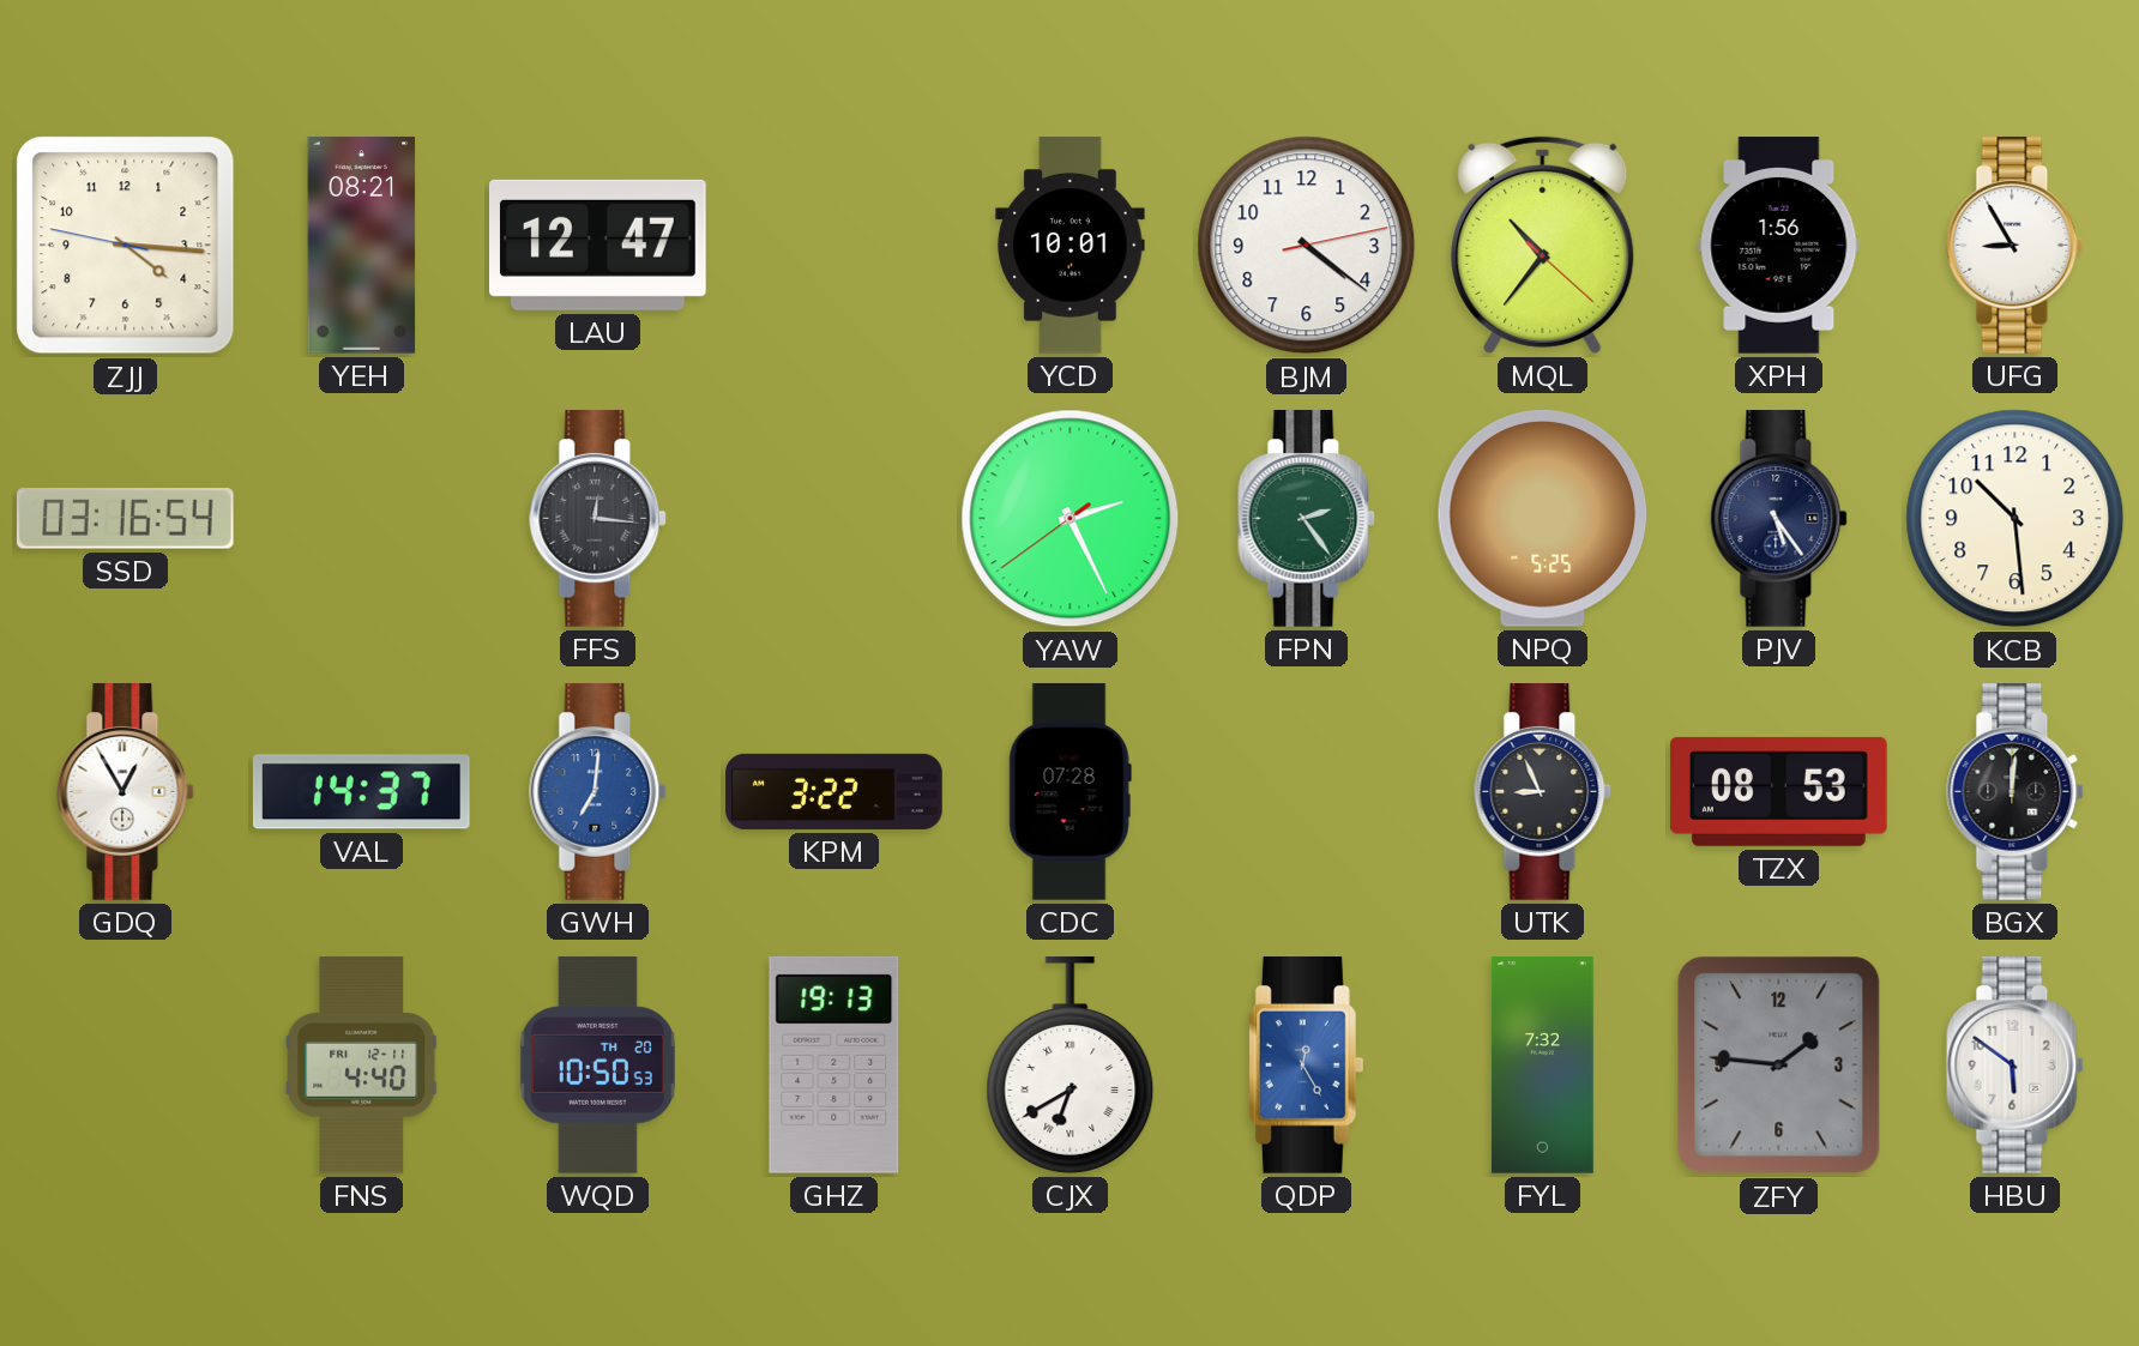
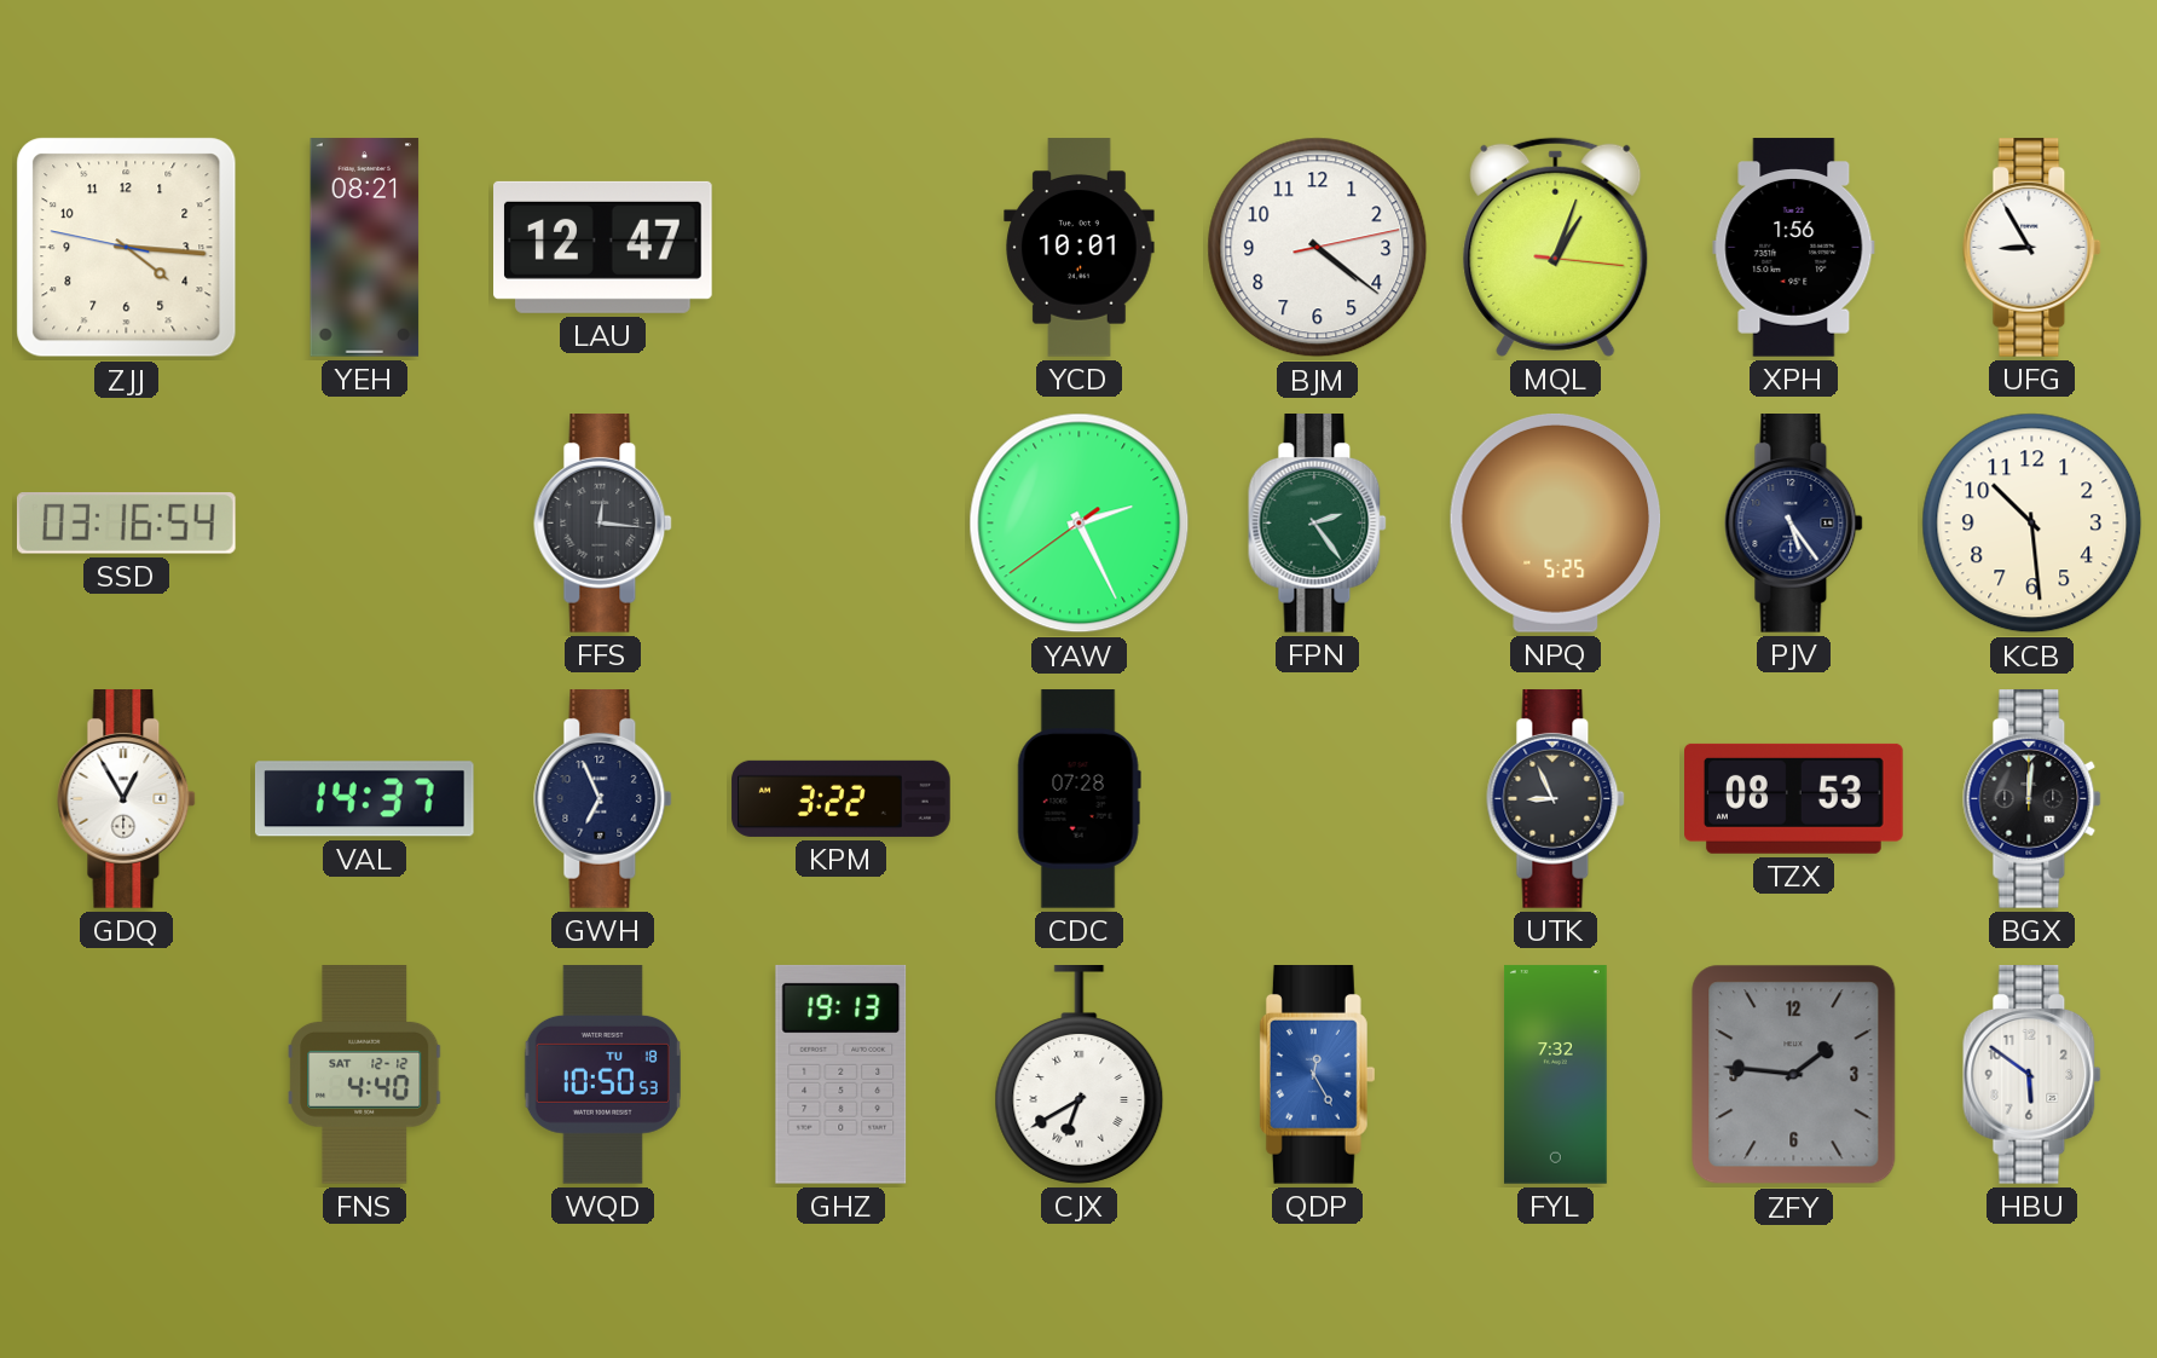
MQL: 10:36 -> 1:03
GWH: 7:01 -> 6:56
GWH dial: blue -> navy
FNS date: FRI 12-11 -> SAT 12-12
WQD date: TH 20 -> TU 18
